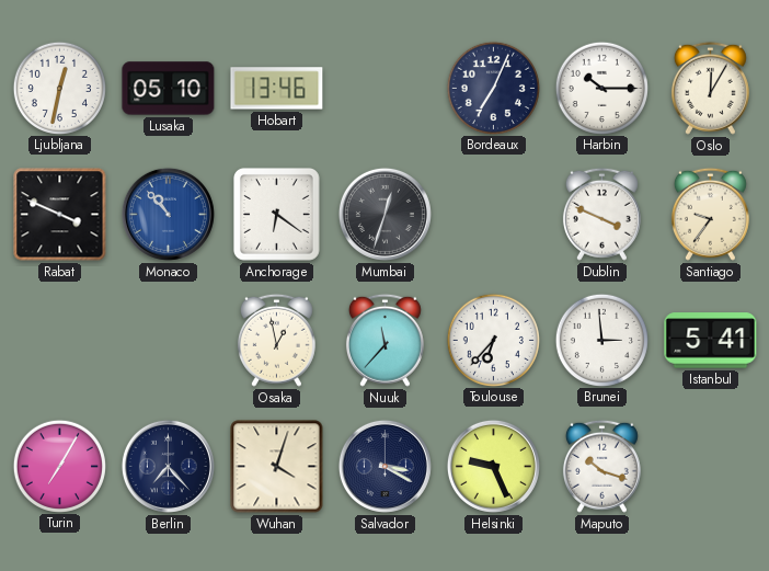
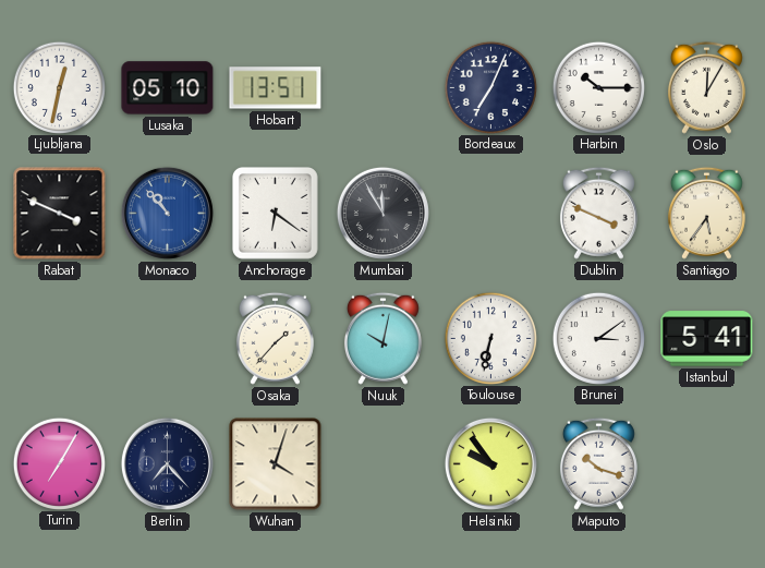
Hobart: 13:46 -> 13:51
Mumbai: 12:33 -> 11:55
Santiago: 9:36 -> 5:36
Osaka: 12:58 -> 1:37
Nuuk: 11:37 -> 10:02
Toulouse: 6:37 -> 6:32
Brunei: 2:59 -> 3:09
Salvador: 3:20 -> none
Helsinki: 9:26 -> 9:54
